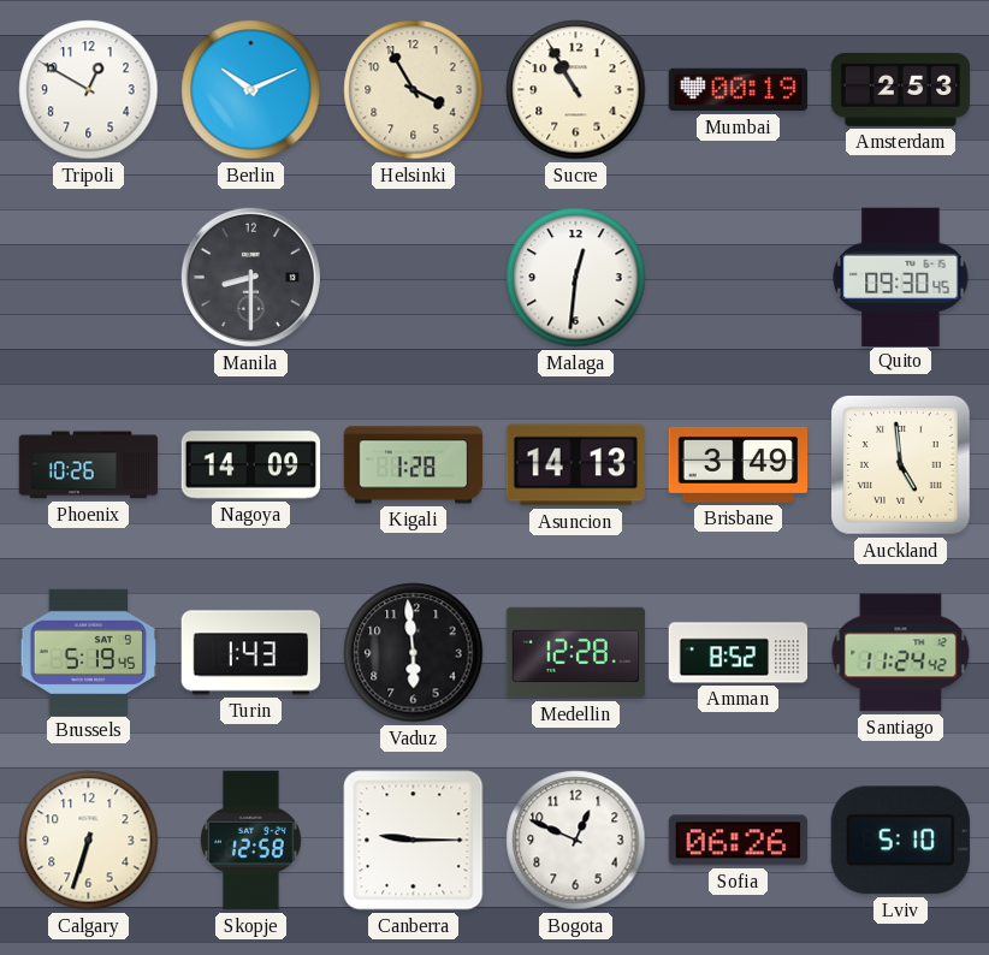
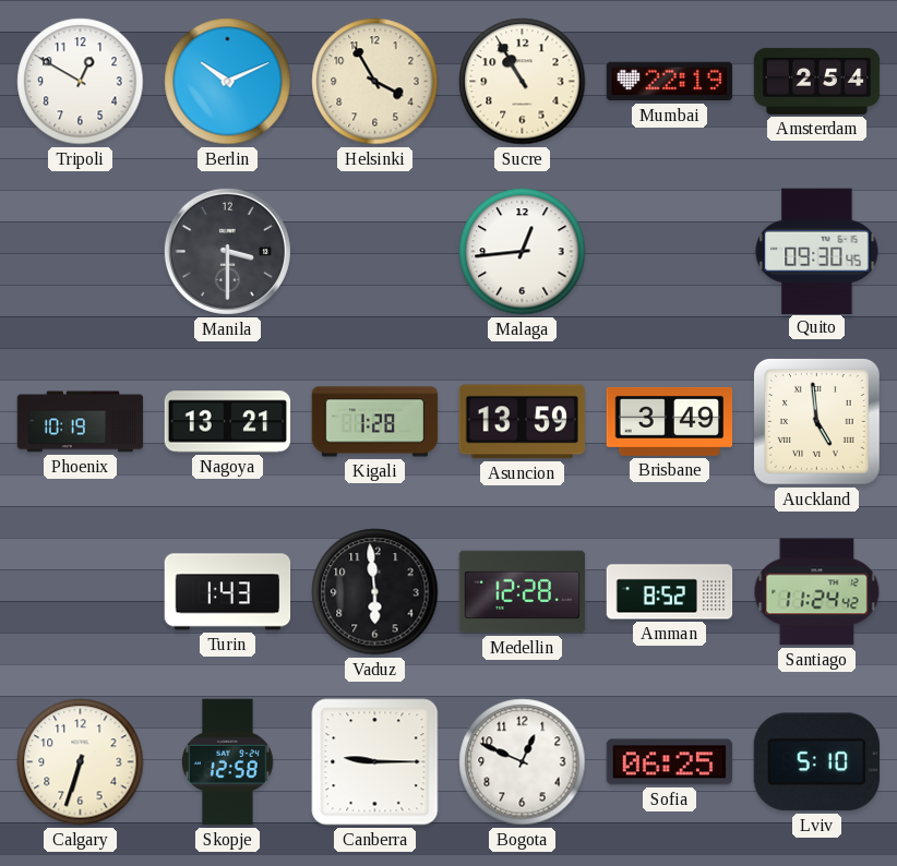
Mumbai: 00:19 -> 22:19
Amsterdam: 2:53 -> 2:54
Manila: 8:30 -> 3:30
Malaga: 12:31 -> 12:44
Phoenix: 10:26 -> 10:19
Nagoya: 14:09 -> 13:21
Asuncion: 14:13 -> 13:59
Brussels: 5:19 -> none
Sofia: 06:26 -> 06:25
